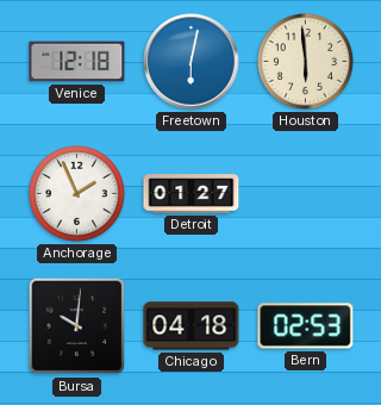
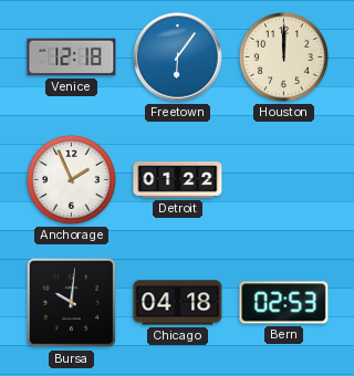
Freetown: 6:02 -> 6:06
Houston: 5:59 -> 12:00
Detroit: 01:27 -> 01:22
